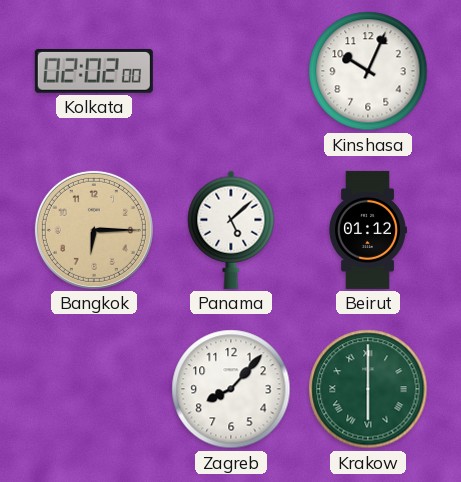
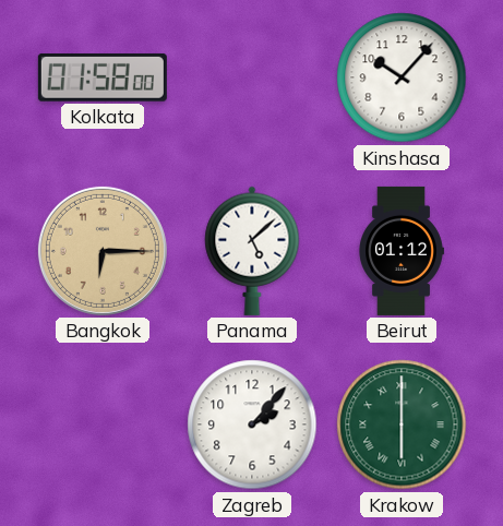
Kolkata: 02:02 -> 01:58
Kinshasa: 10:04 -> 10:07
Zagreb: 8:07 -> 2:07
